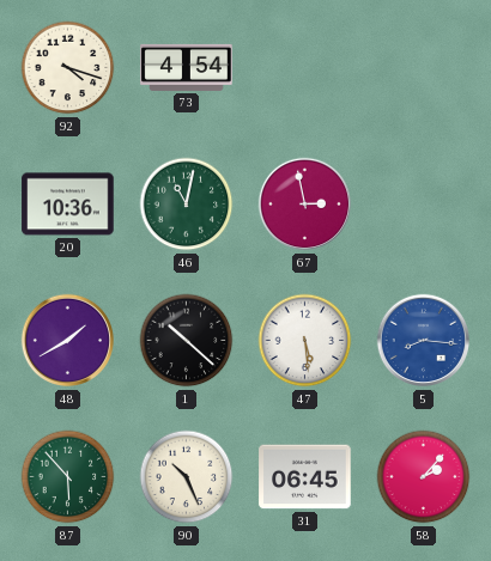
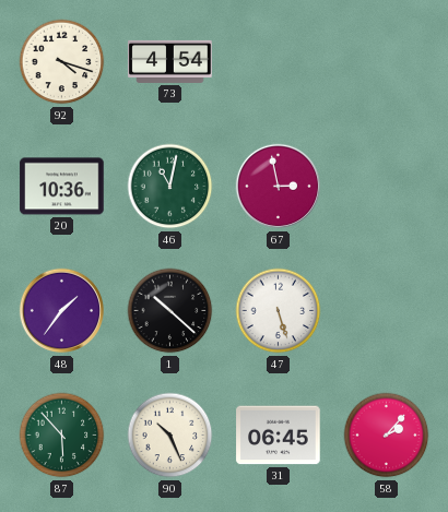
48: 1:40 -> 1:36
47: 5:29 -> 5:27
5: 8:16 -> none
